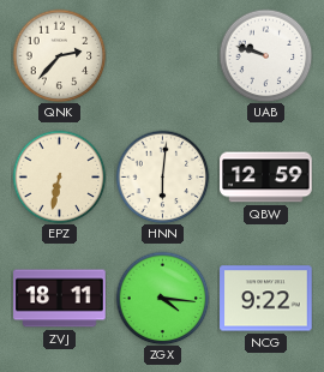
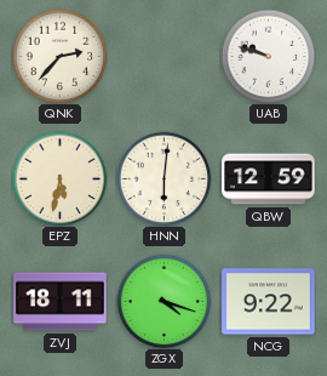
EPZ: 6:32 -> 5:32
ZGX: 4:16 -> 4:18
